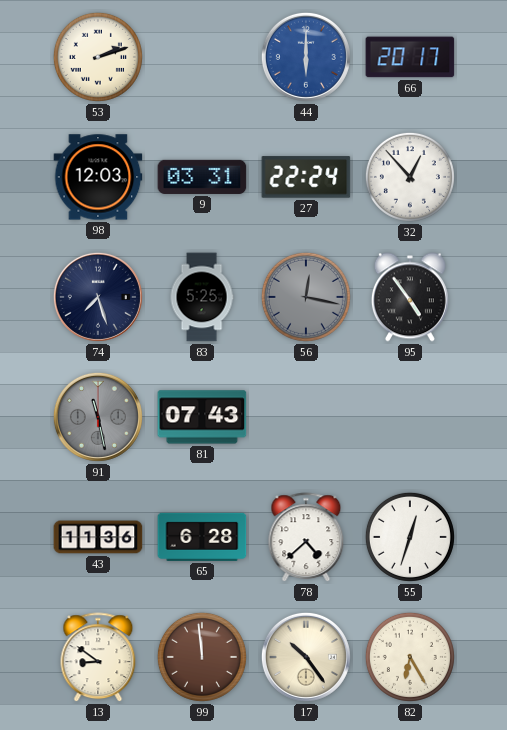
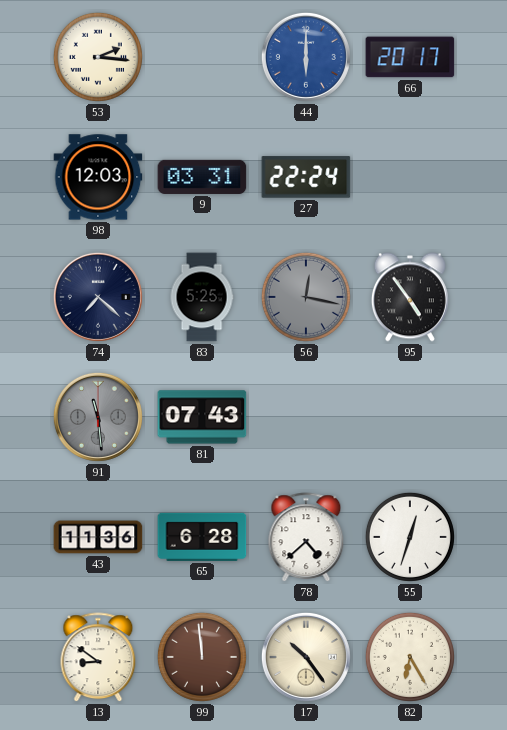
53: 2:12 -> 2:16
32: 12:53 -> none
74: 7:27 -> 7:22
91: 11:28 -> 11:29
